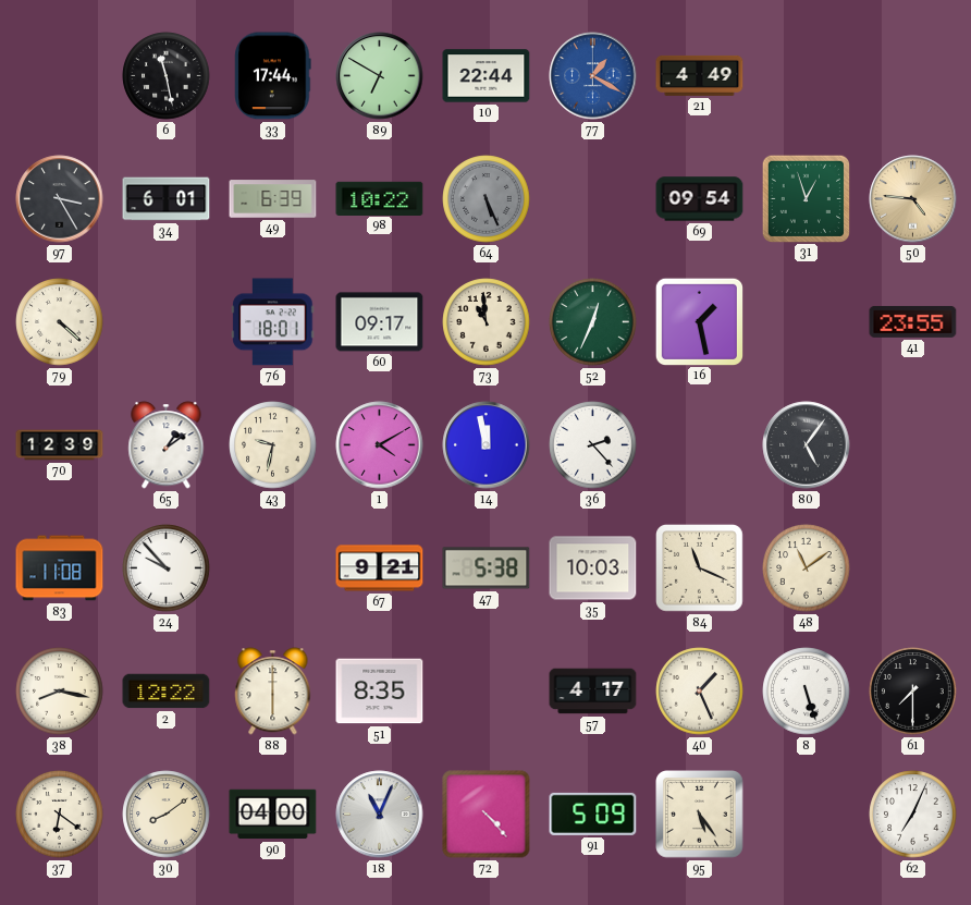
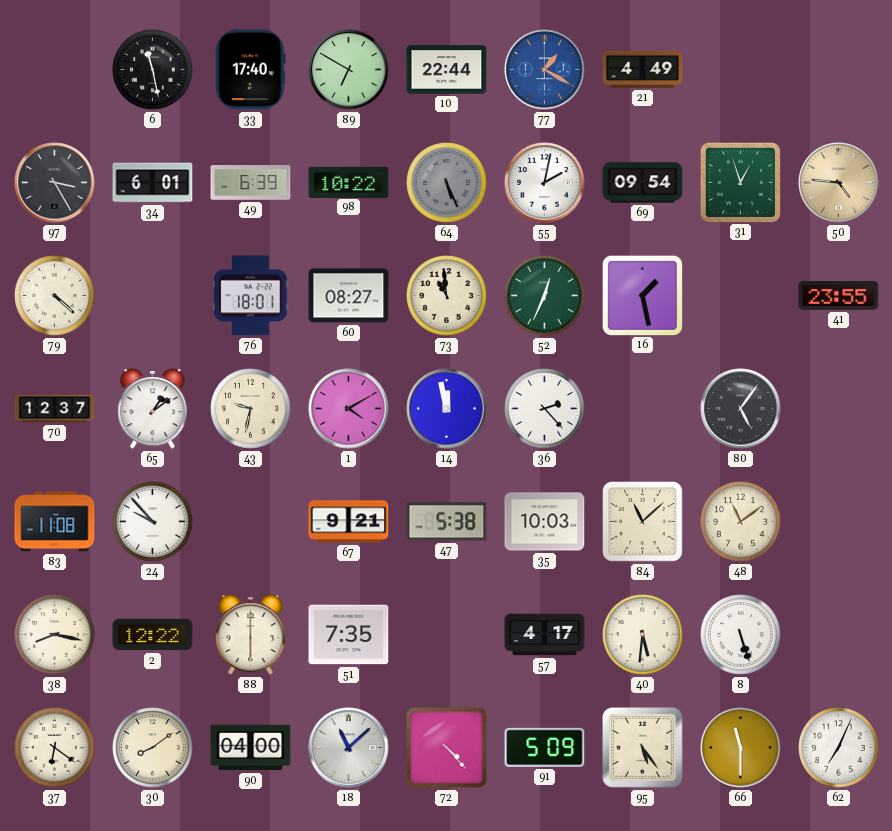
33: 17:44 -> 17:40
55: none -> 2:02
60: 09:17 -> 08:27
70: 12:39 -> 12:37
84: 11:19 -> 11:08
51: 8:35 -> 7:35
40: 1:26 -> 5:31
61: 7:30 -> none
18: 11:04 -> 11:08
66: none -> 11:30
